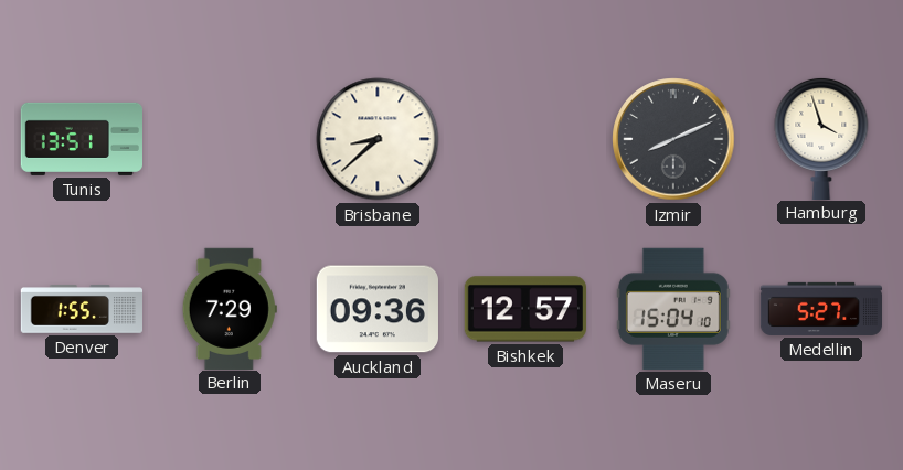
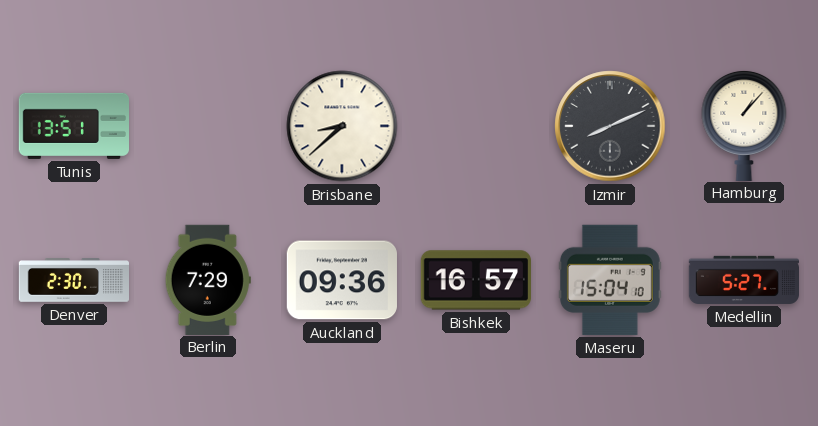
Hamburg: 3:57 -> 1:07
Denver: 1:55 -> 2:30
Bishkek: 12:57 -> 16:57
